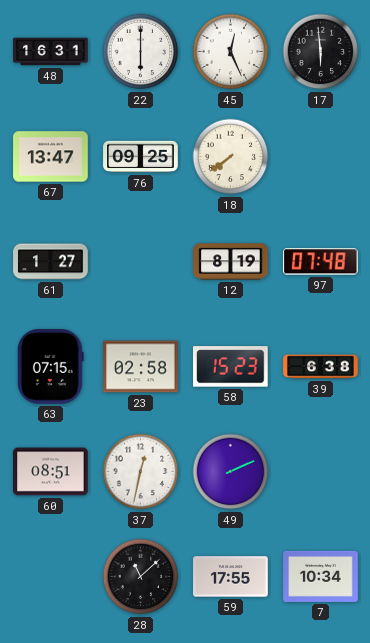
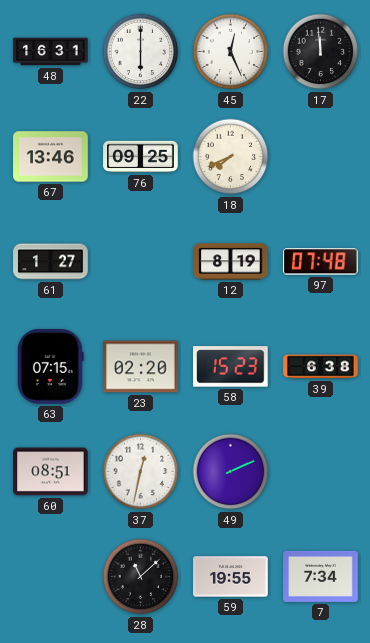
17: 5:59 -> 11:59
67: 13:47 -> 13:46
18: 7:39 -> 7:41
23: 02:58 -> 02:20
59: 17:55 -> 19:55
7: 10:34 -> 7:34
